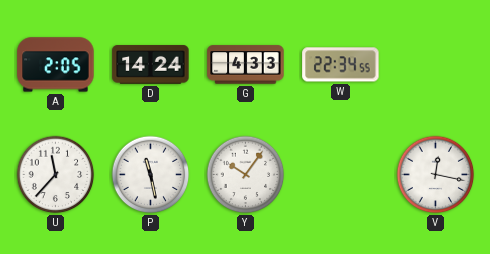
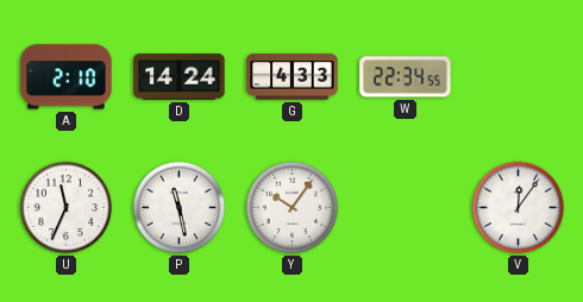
A: 2:05 -> 2:10
U: 11:37 -> 11:34
V: 12:17 -> 12:06
